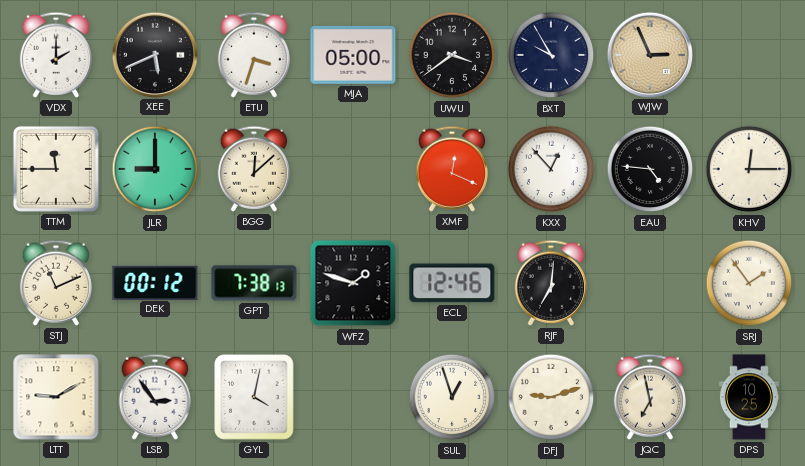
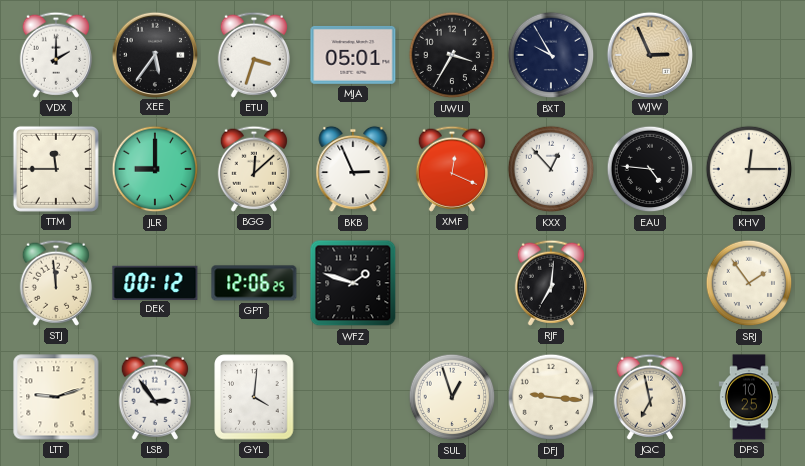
XEE: 5:41 -> 5:36
MJA: 05:00 -> 05:01
UWU: 3:39 -> 3:35
BKB: none -> 2:56
STJ: 11:11 -> 11:59
GPT: 7:38 -> 12:06
ECL: 12:46 -> none
LTT: 9:10 -> 9:12
GYL: 4:02 -> 4:01
DFJ: 9:12 -> 9:16
